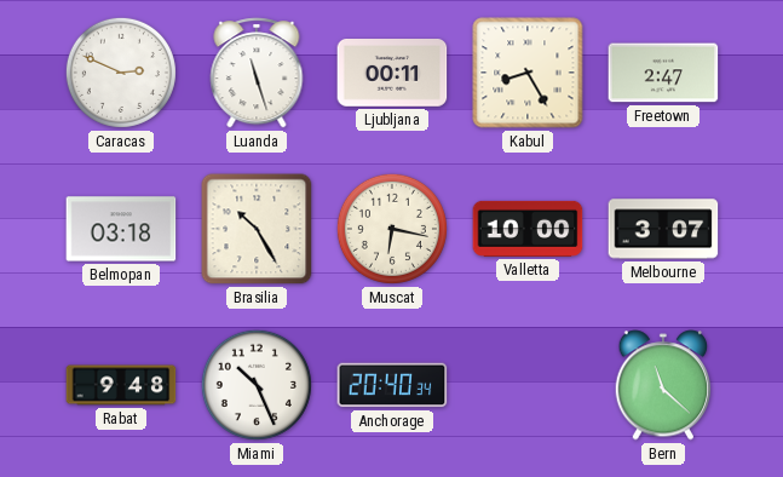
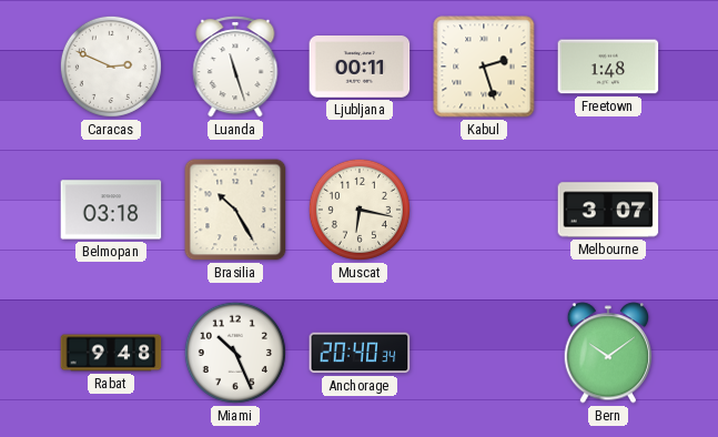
Kabul: 8:25 -> 2:27
Freetown: 2:47 -> 1:48
Valletta: 10:00 -> none
Bern: 11:22 -> 10:09
